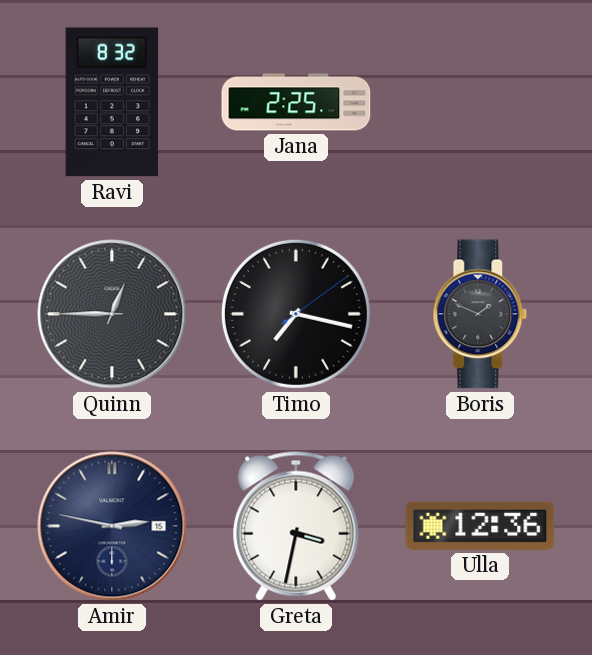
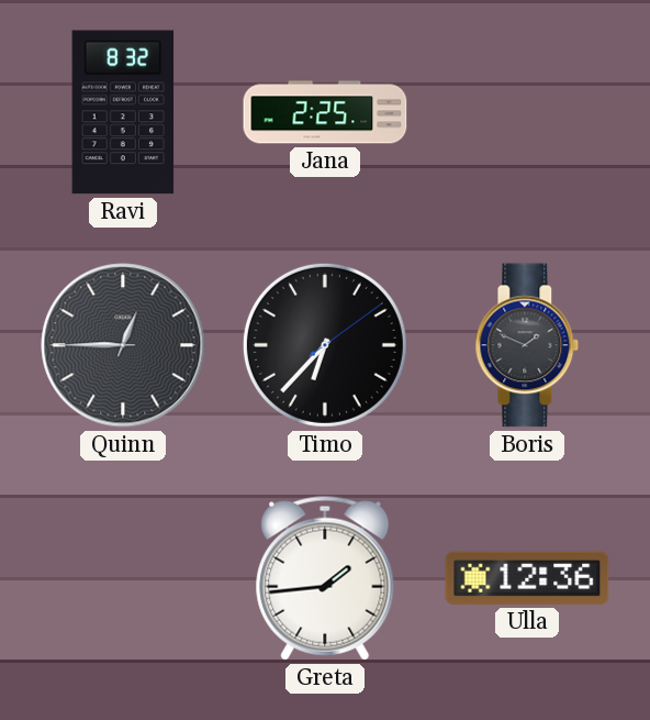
Timo: 7:17 -> 6:37
Amir: 2:47 -> none
Greta: 3:32 -> 1:44
